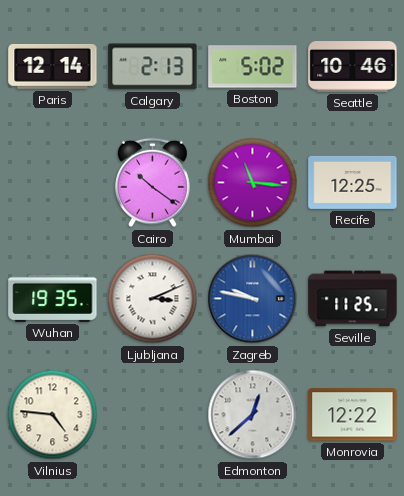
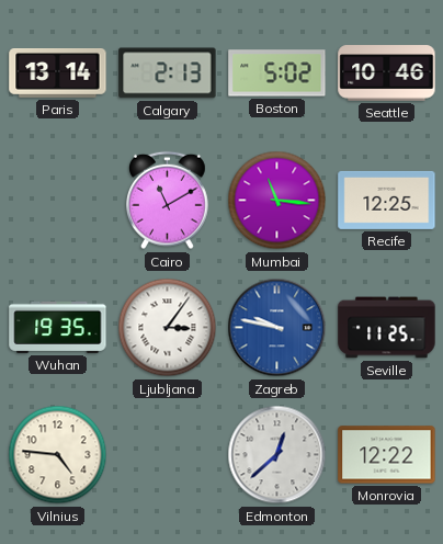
Paris: 12:14 -> 13:14
Cairo: 10:21 -> 11:10
Ljubljana: 3:11 -> 3:06
